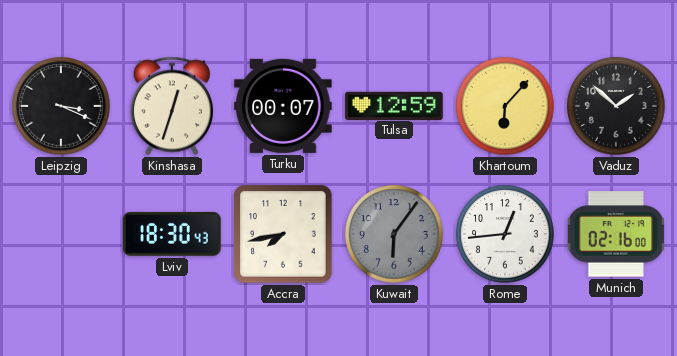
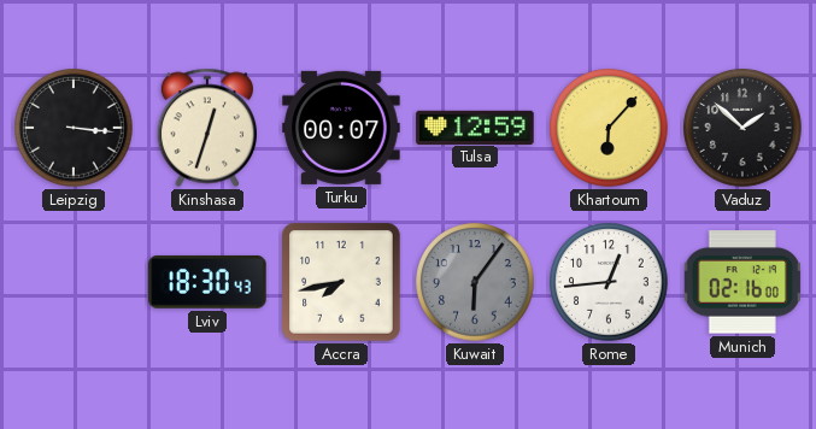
Leipzig: 3:19 -> 3:16
